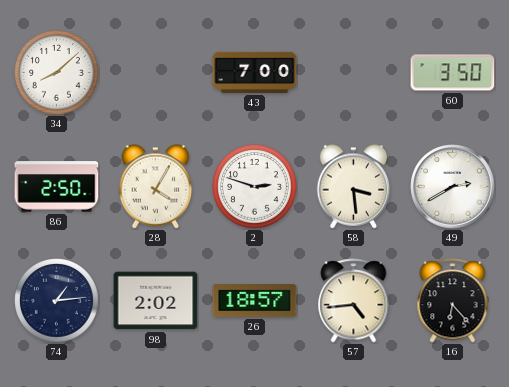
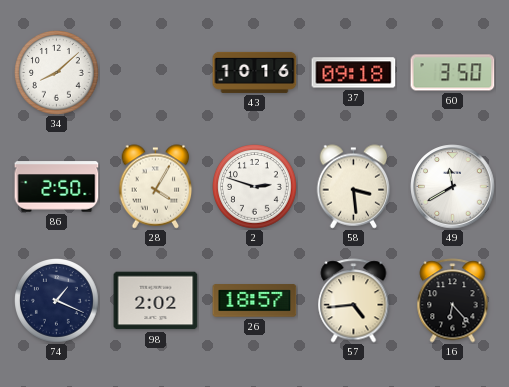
43: 7:00 -> 10:16
37: none -> 09:18
49: 2:40 -> 11:40
74: 1:14 -> 1:19
